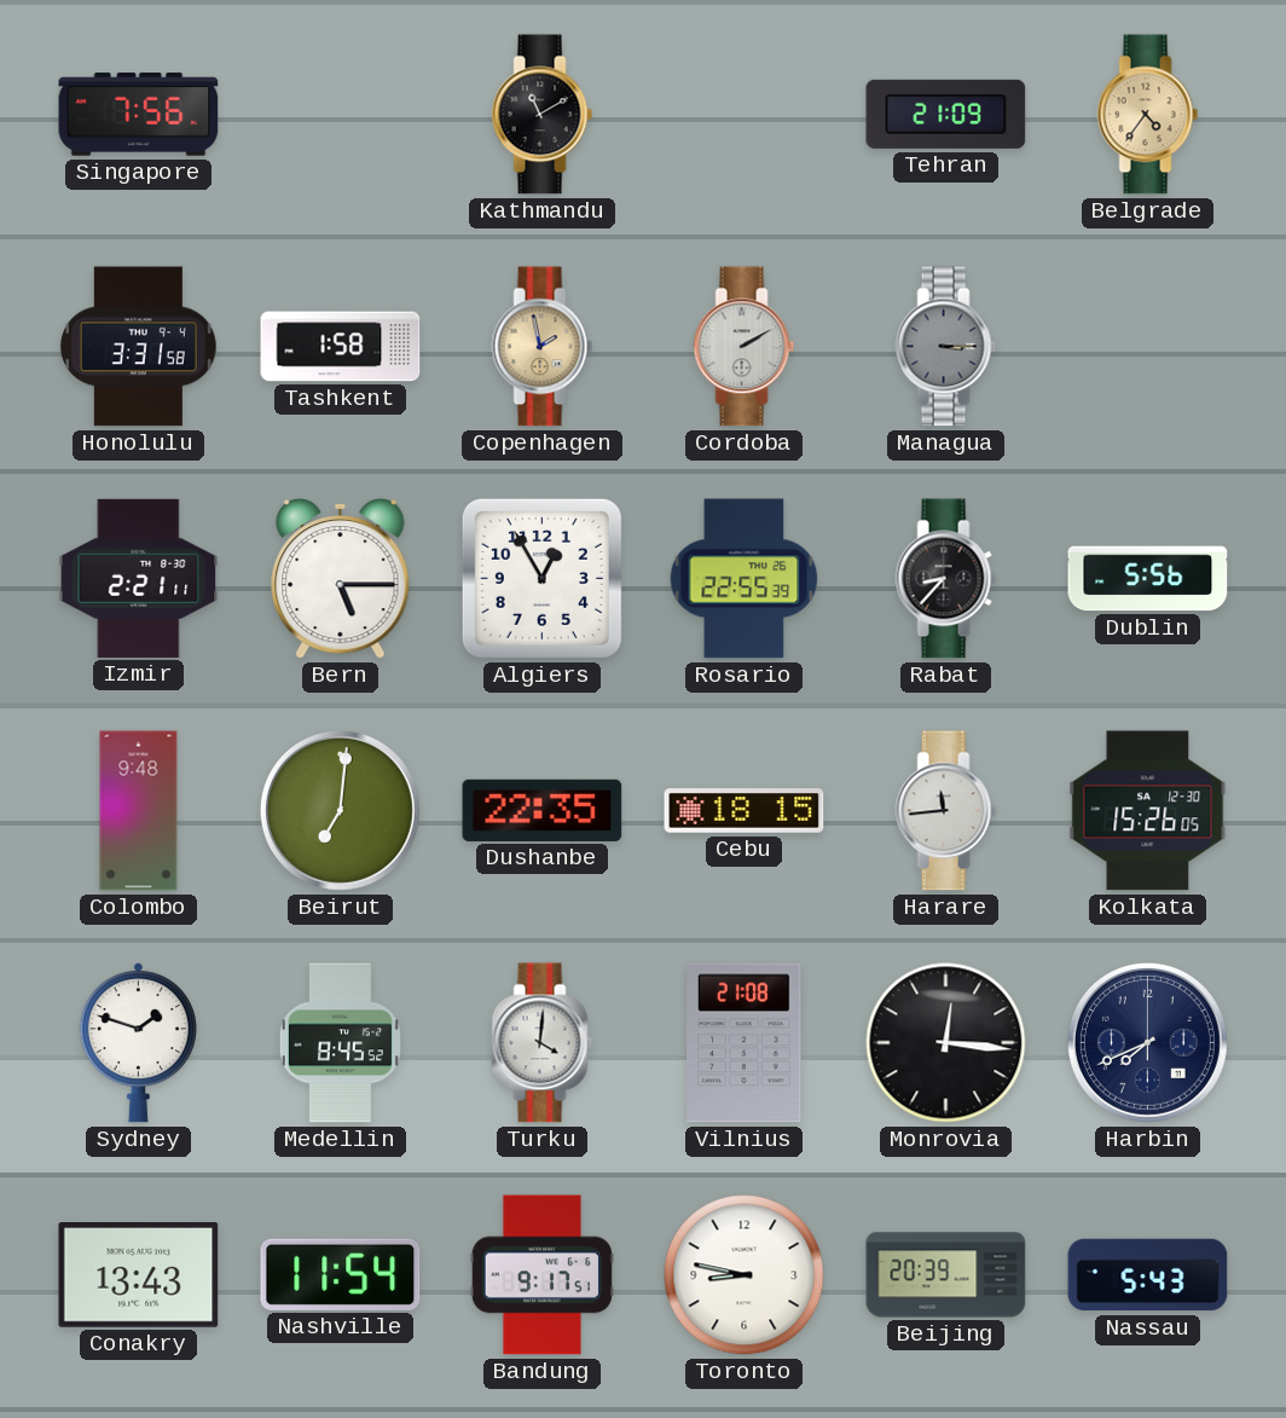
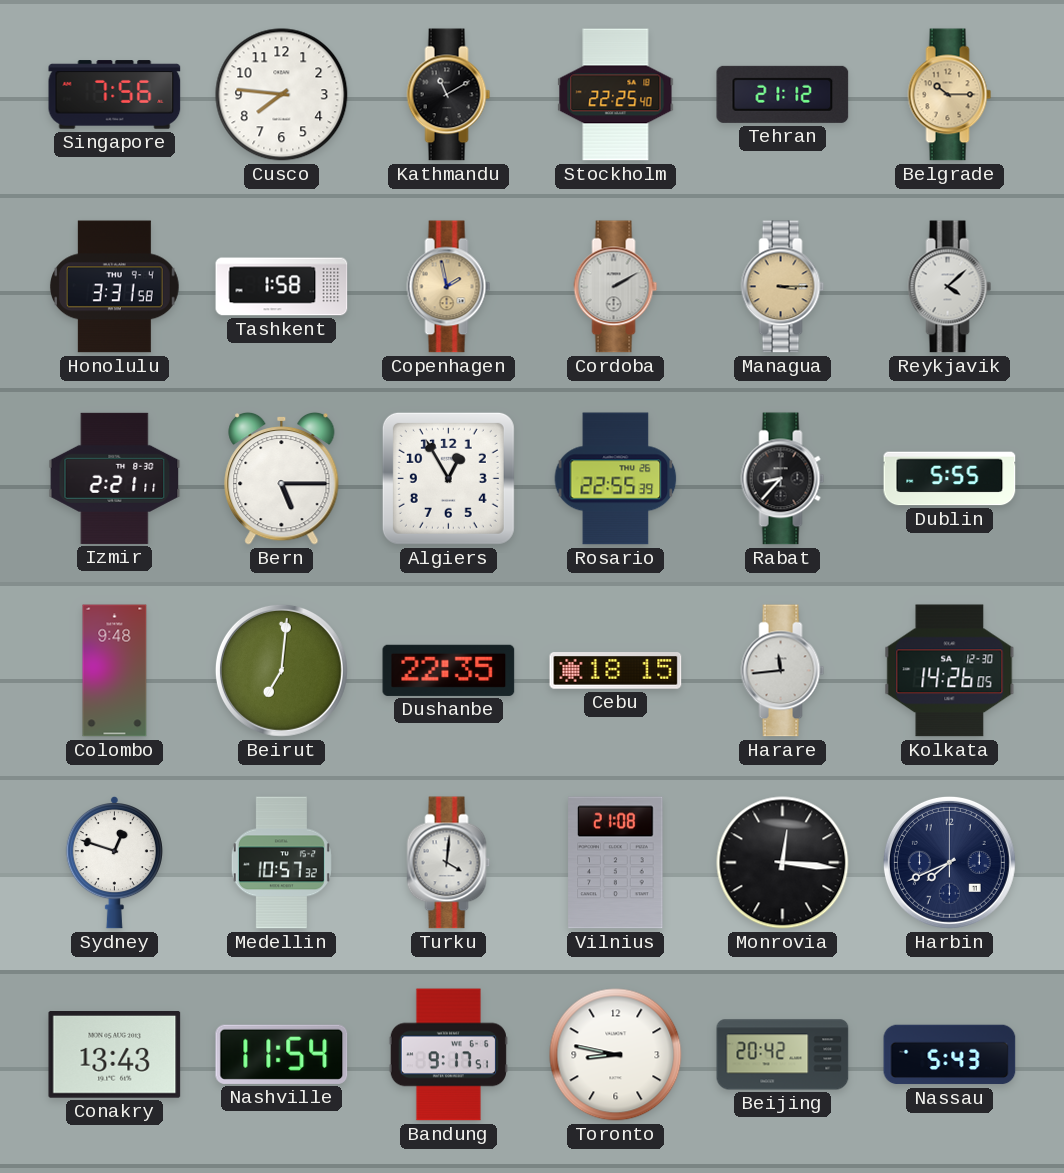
Cusco: none -> 7:46
Stockholm: none -> 22:25
Tehran: 21:09 -> 21:12
Belgrade: 4:36 -> 10:15
Managua dial: grey -> champagne
Reykjavik: none -> 4:08
Dublin: 5:56 -> 5:55
Kolkata: 15:26 -> 14:26
Sydney: 1:48 -> 12:48
Medellin: 8:45 -> 10:57
Beijing: 20:39 -> 20:42
